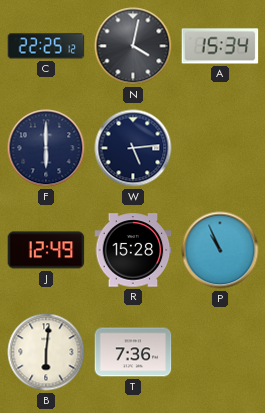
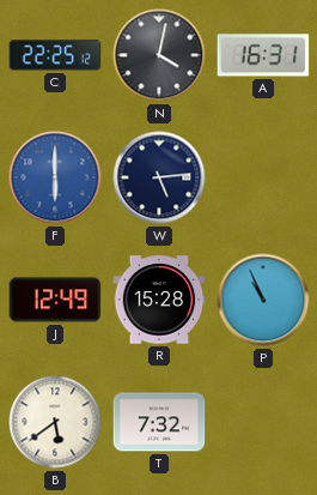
A: 15:34 -> 16:31
F dial: navy -> blue
B: 6:01 -> 5:39
T: 7:36 -> 7:32
